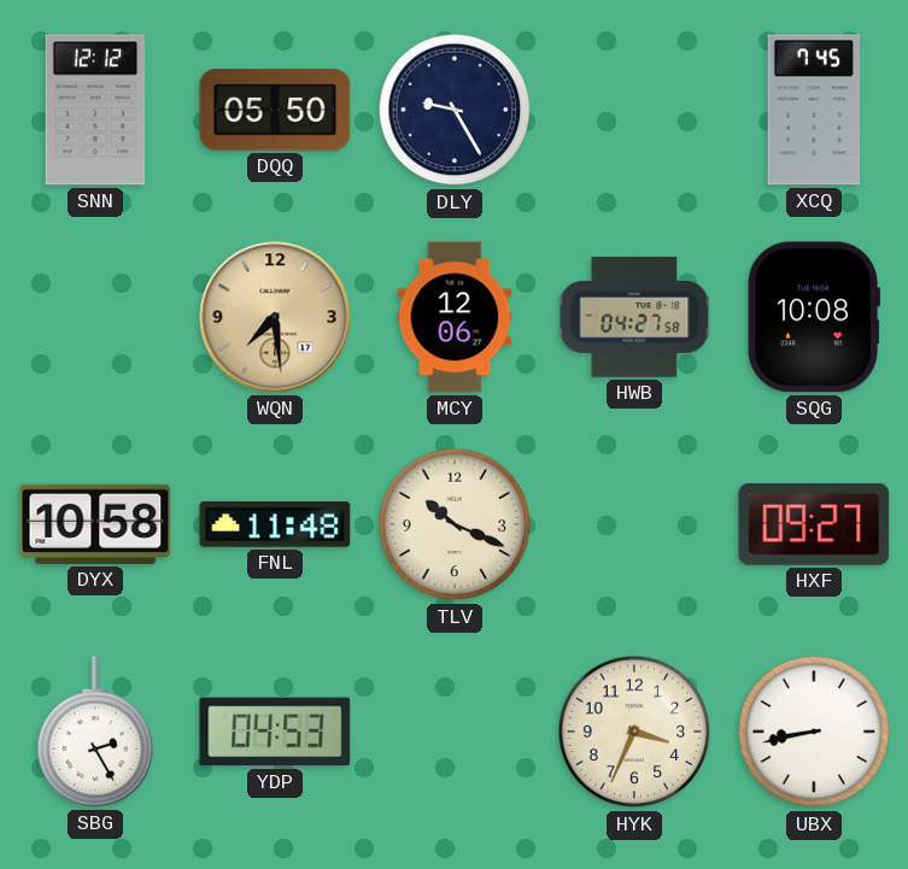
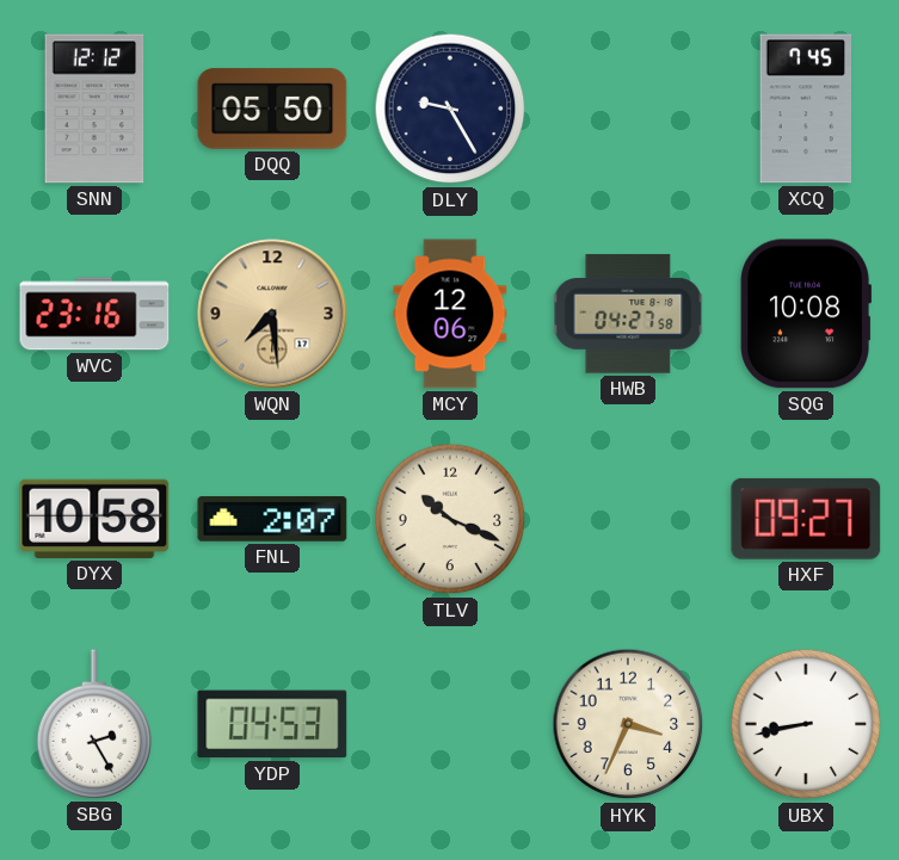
WVC: none -> 23:16
FNL: 11:48 -> 2:07
